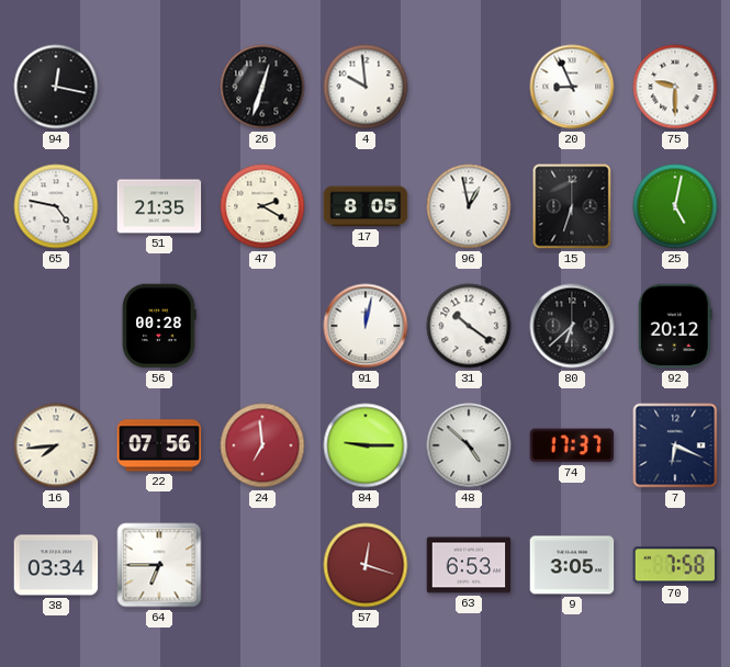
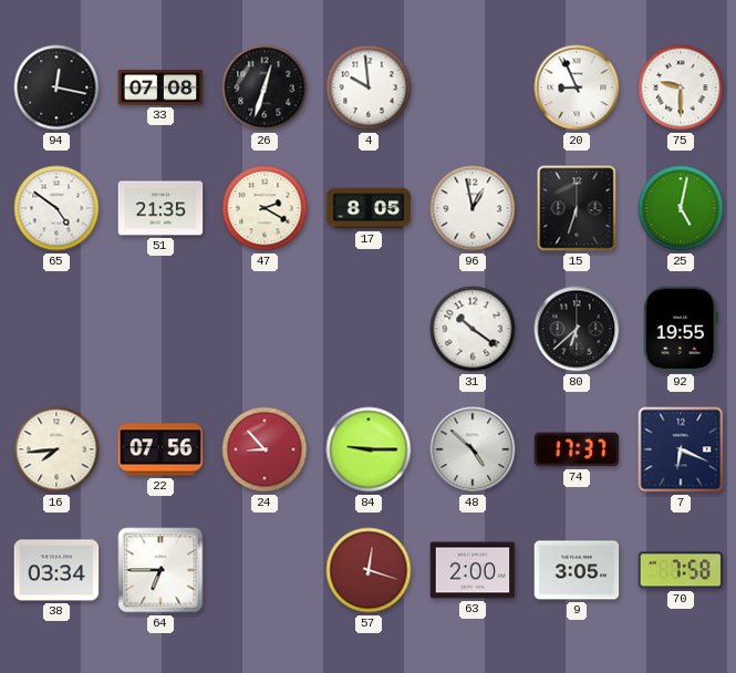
33: none -> 07:08
65: 4:47 -> 4:51
56: 00:28 -> none
91: 12:02 -> none
92: 20:12 -> 19:55
24: 6:59 -> 8:53
63: 6:53 -> 2:00
